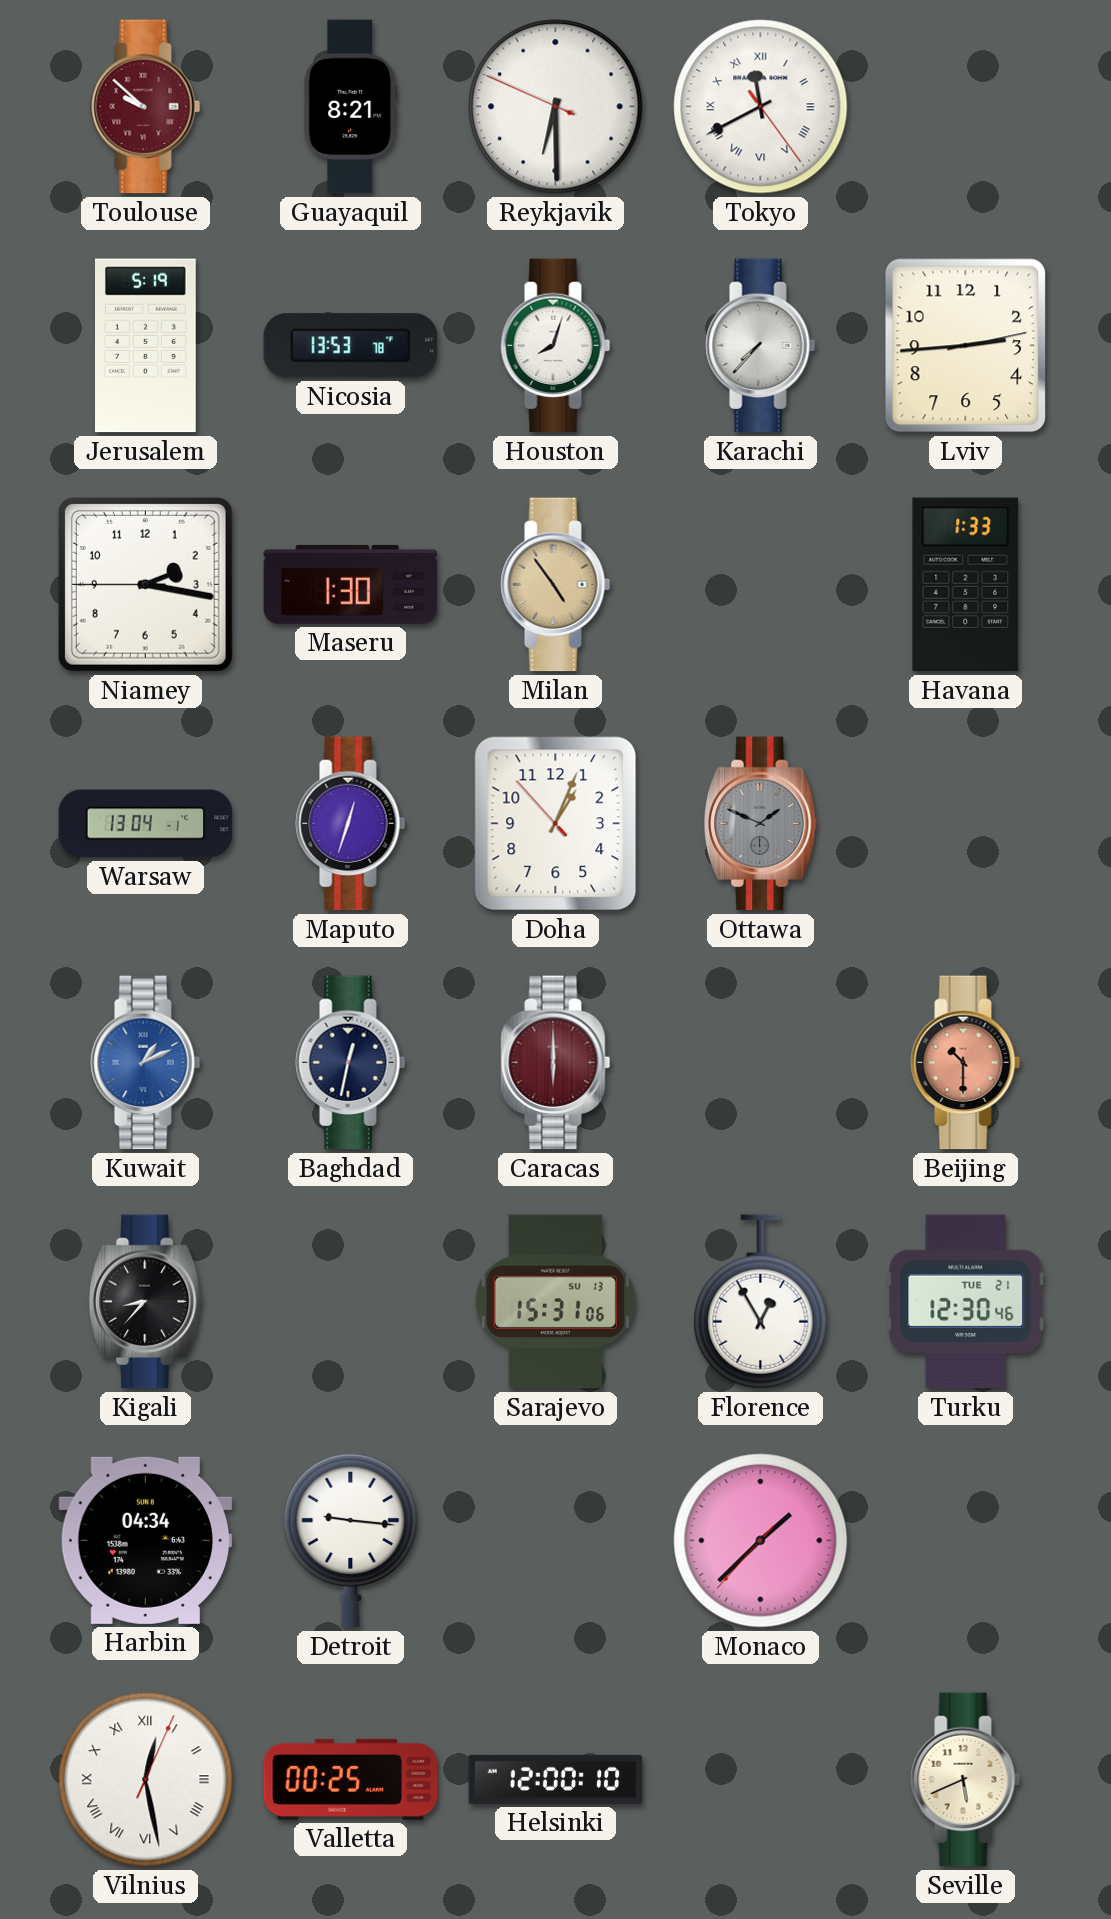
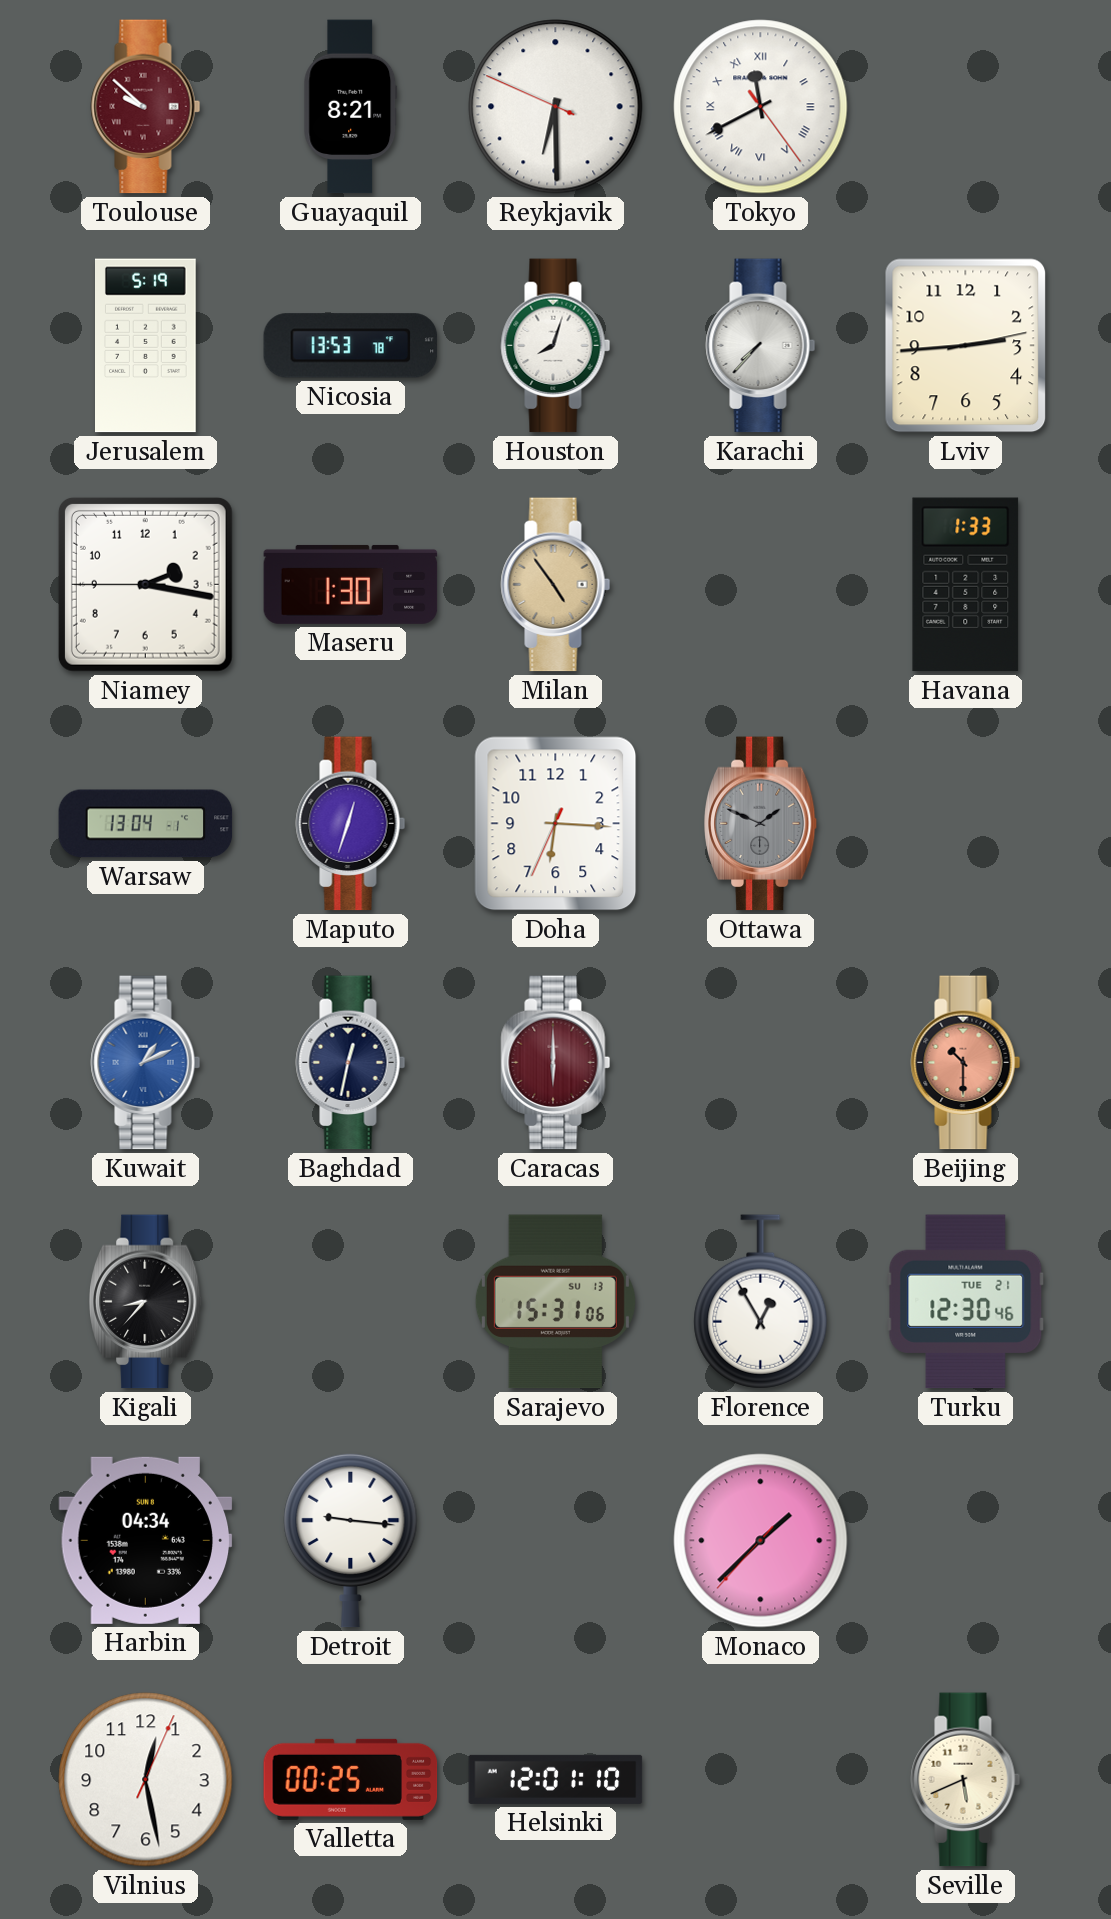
Doha: 1:03 -> 6:15
Vilnius numerals: Roman -> Arabic
Helsinki: 12:00 -> 12:01
